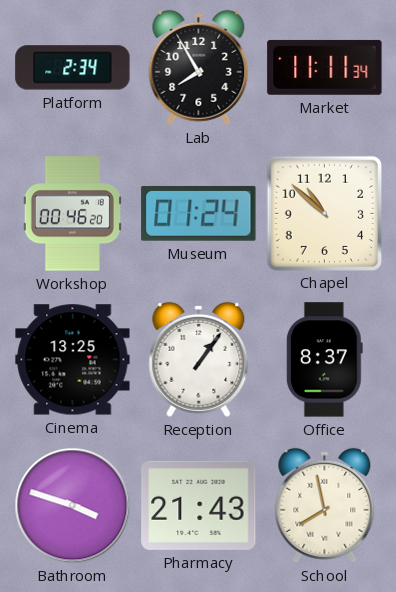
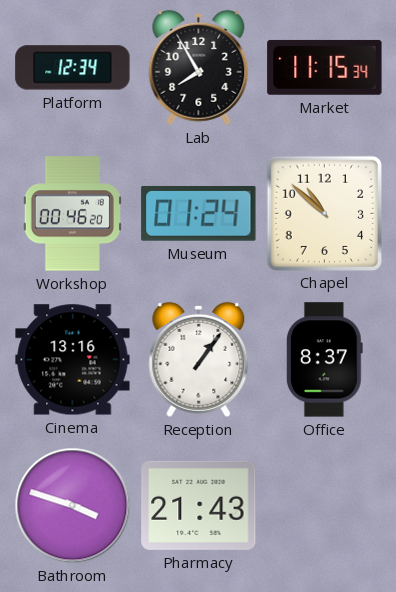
Platform: 2:34 -> 12:34
Market: 11:11 -> 11:15
Cinema: 13:25 -> 13:16
School: 7:58 -> none
